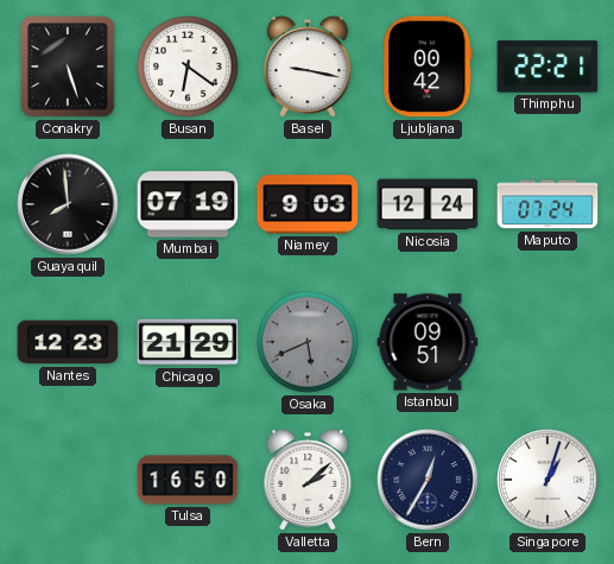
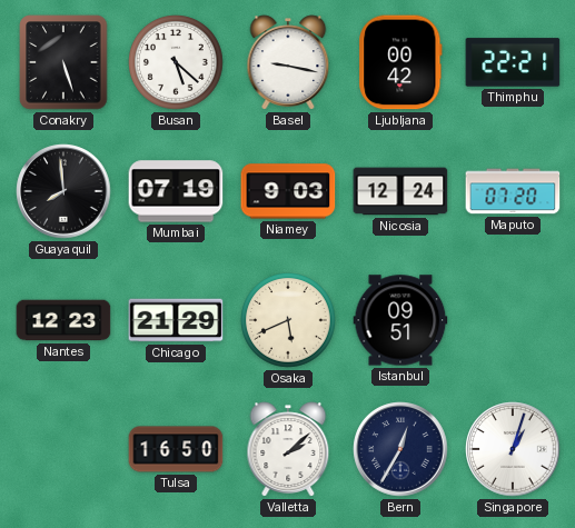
Busan: 6:21 -> 5:22
Maputo: 07:24 -> 07:20
Osaka dial: grey -> cream
